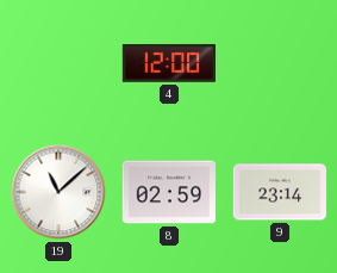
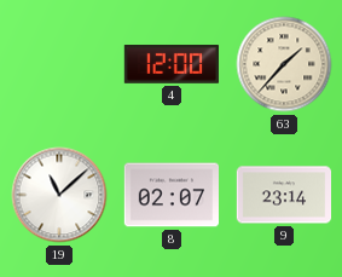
63: none -> 1:37
8: 02:59 -> 02:07
